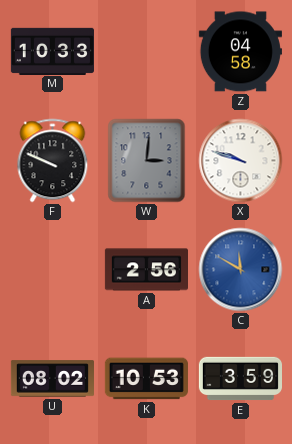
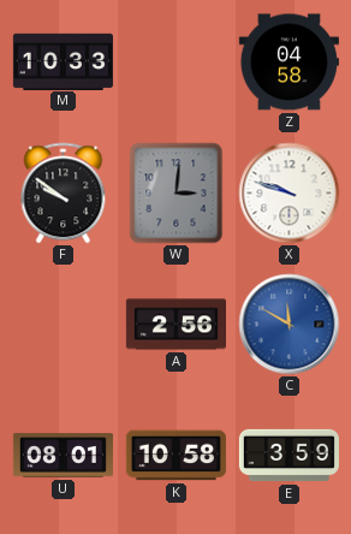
F: 9:49 -> 9:51
U: 08:02 -> 08:01
K: 10:53 -> 10:58
